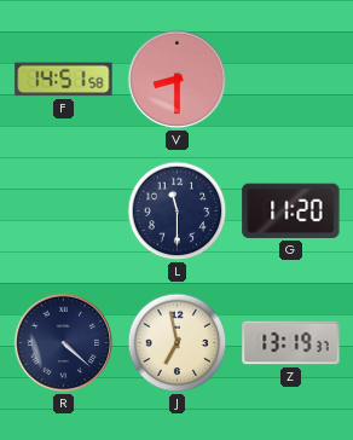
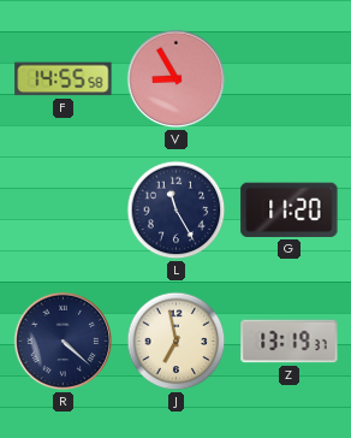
F: 14:51 -> 14:55
V: 8:30 -> 8:55
L: 11:30 -> 11:25
